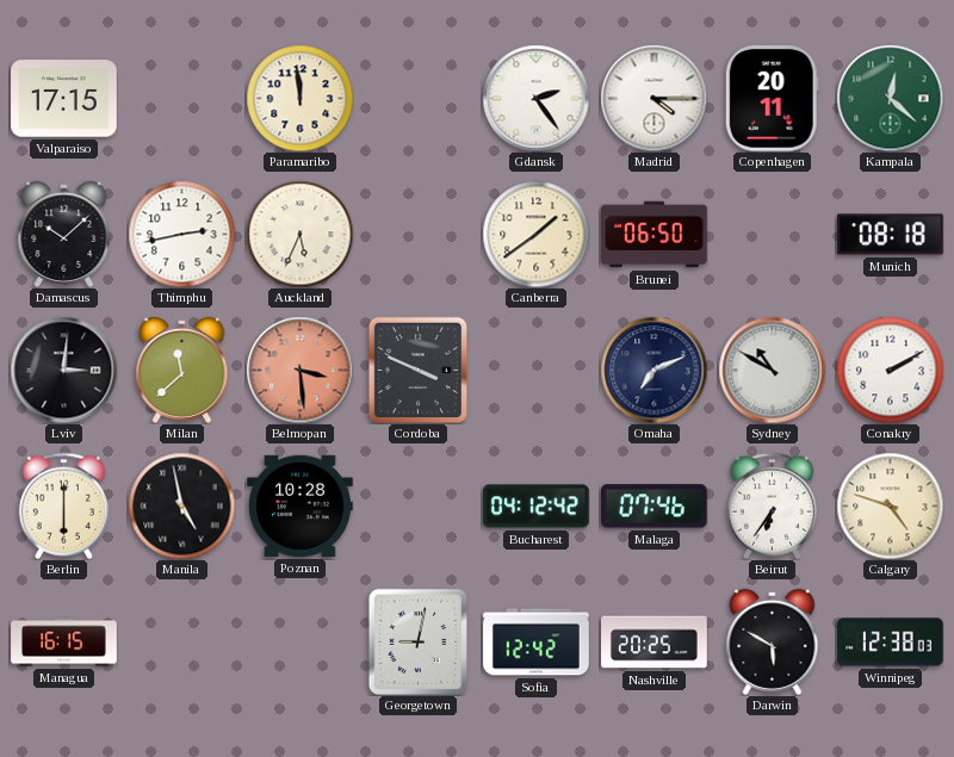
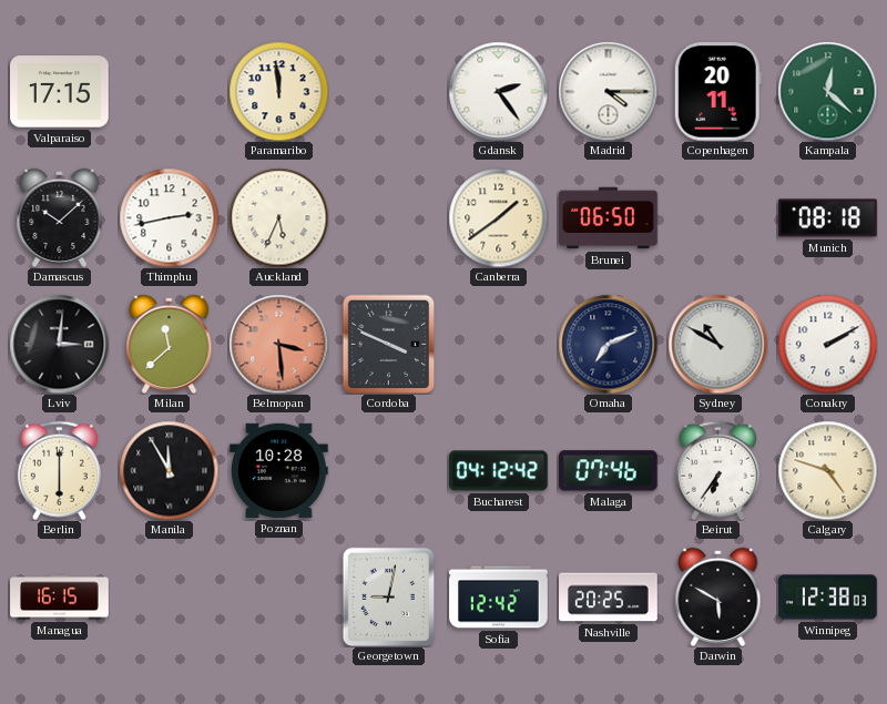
Manila: 4:58 -> 11:55
